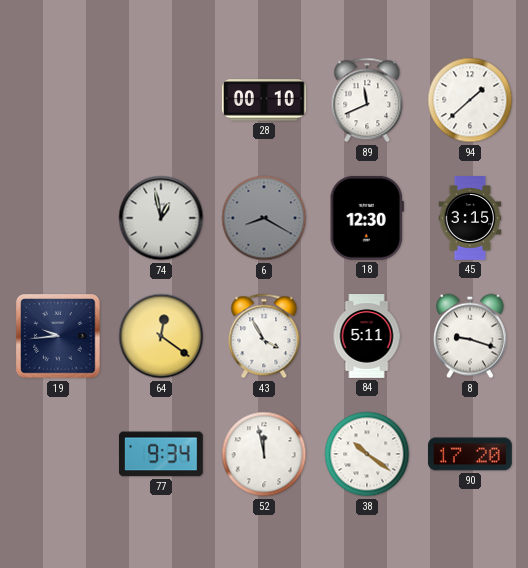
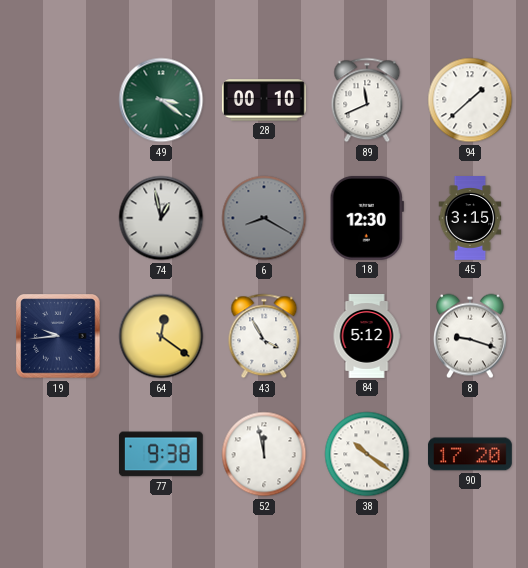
49: none -> 3:21
84: 5:11 -> 5:12
77: 9:34 -> 9:38
